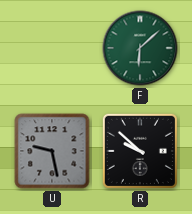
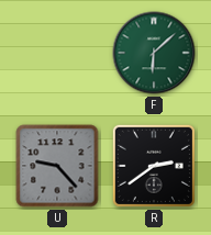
U: 9:28 -> 9:23
R: 9:52 -> 2:39
